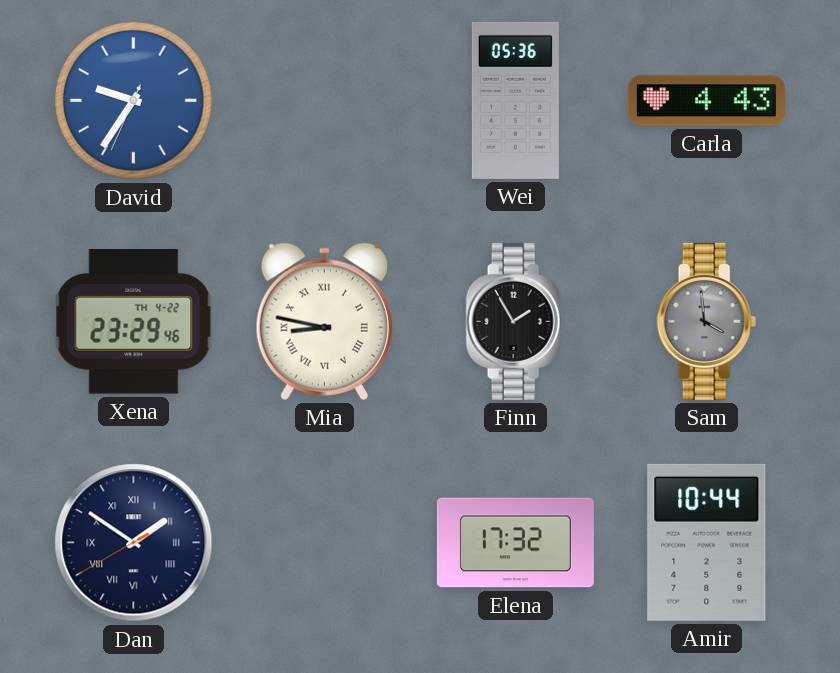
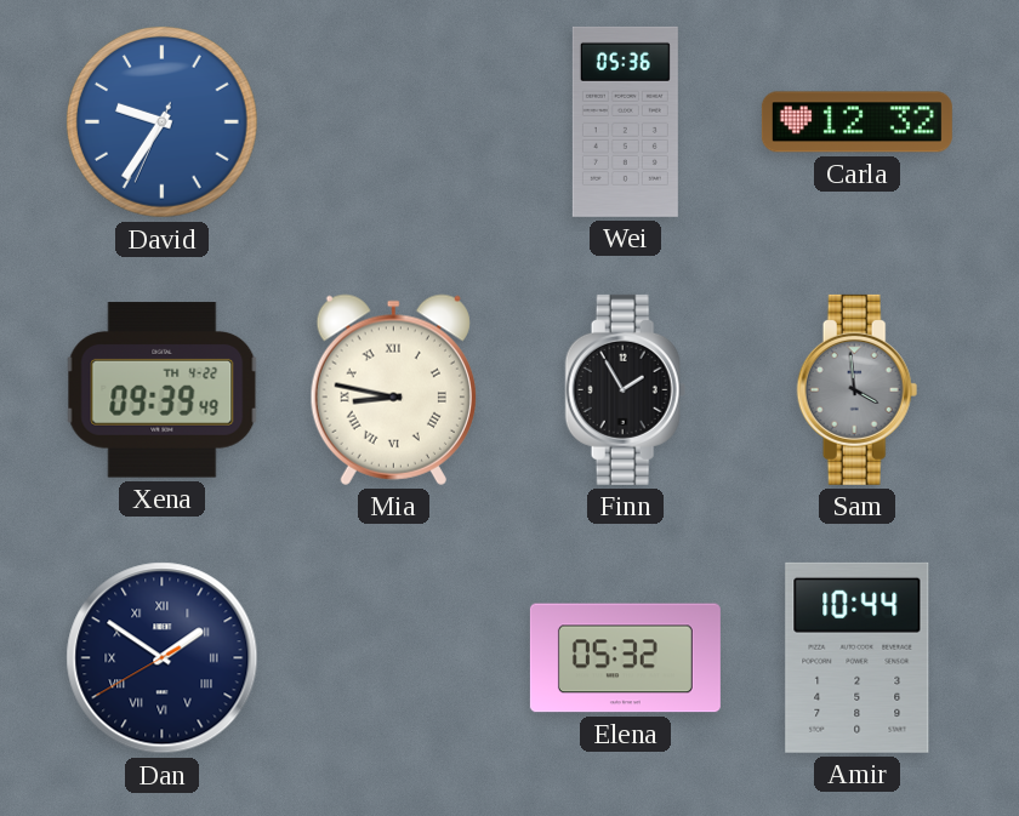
Carla: 4:43 -> 12:32
Xena: 23:29 -> 09:39
Elena: 17:32 -> 05:32
